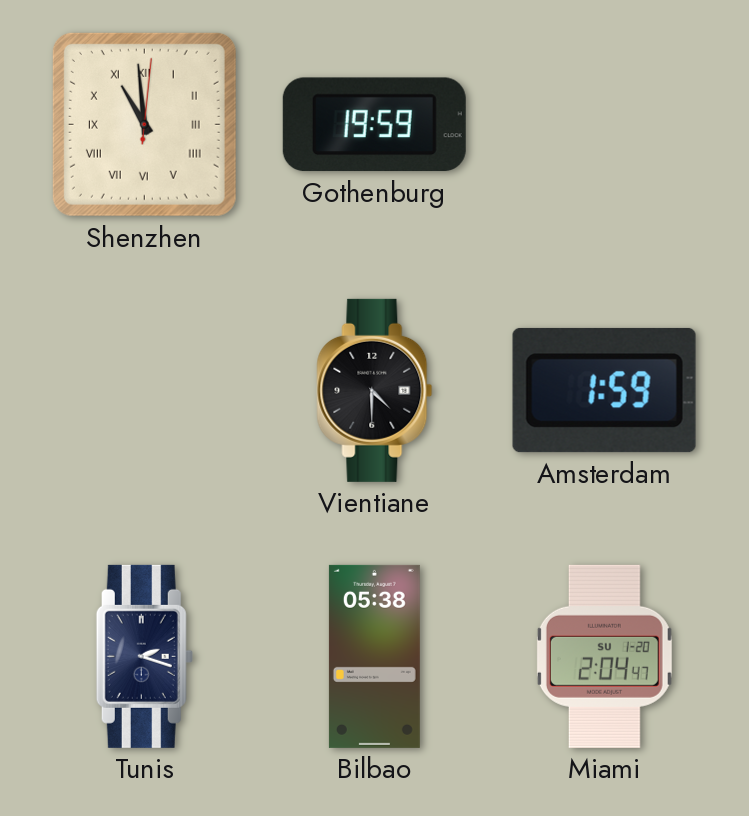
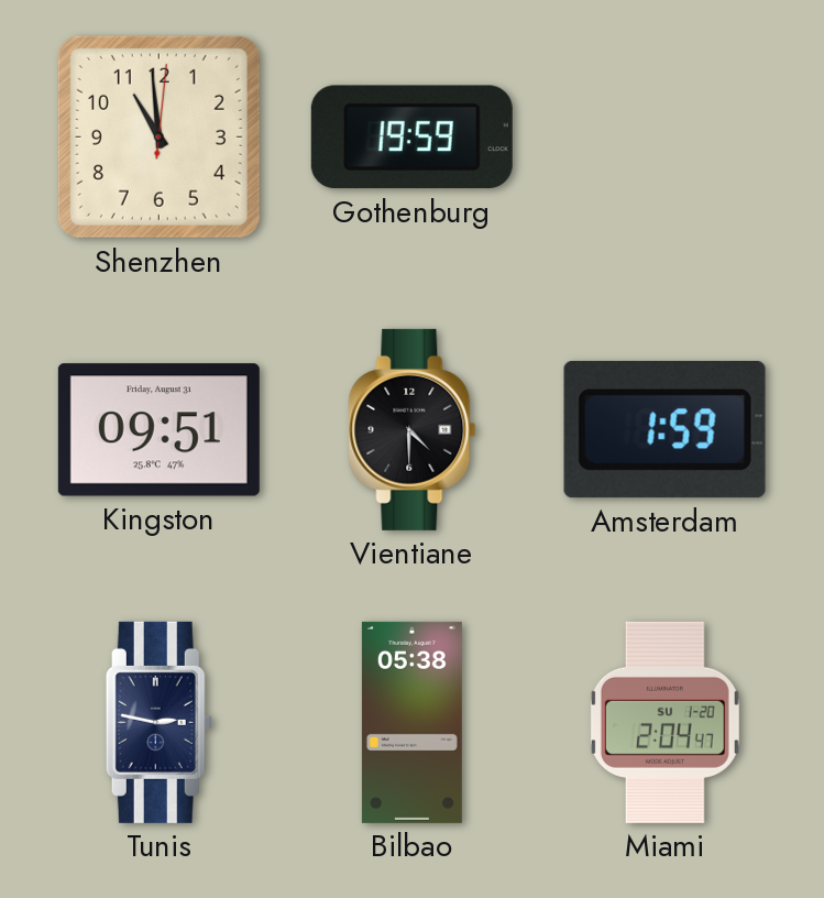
Shenzhen numerals: Roman -> Arabic
Kingston: none -> 09:51
Tunis: 2:18 -> 2:47
